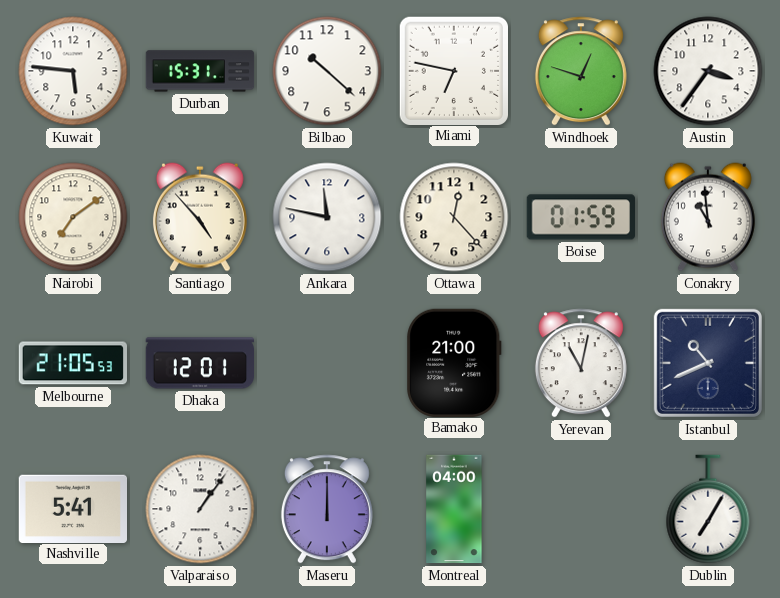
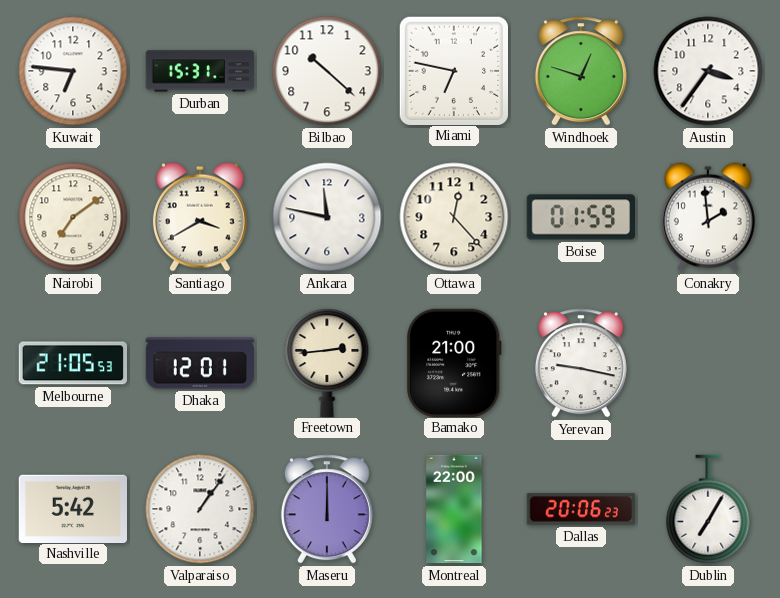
Kuwait: 5:46 -> 6:46
Santiago: 4:53 -> 3:40
Conakry: 10:59 -> 1:59
Freetown: none -> 2:44
Yerevan: 11:02 -> 9:17
Istanbul: 10:41 -> none
Nashville: 5:41 -> 5:42
Montreal: 04:00 -> 22:00
Dallas: none -> 20:06
